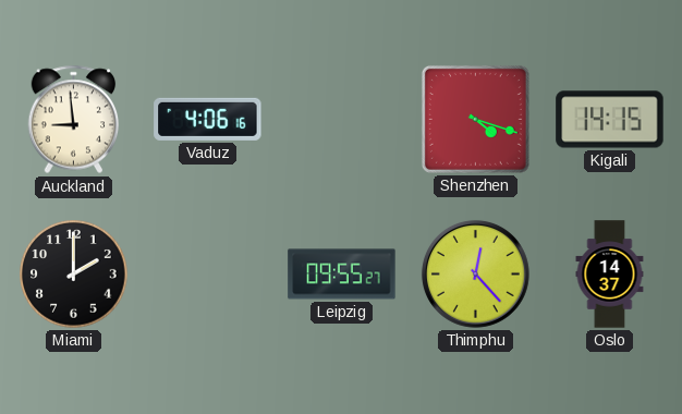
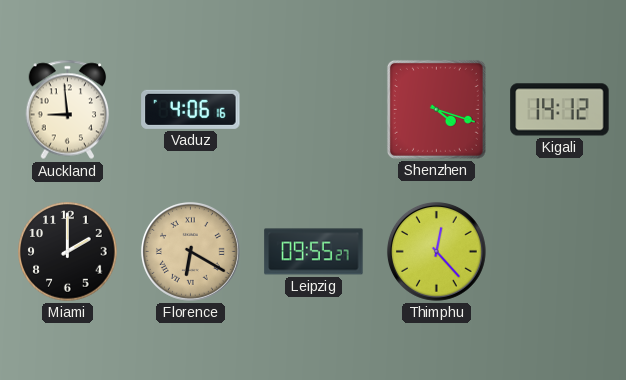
Kigali: 14:15 -> 14:12
Florence: none -> 6:20
Oslo: 14:37 -> none
